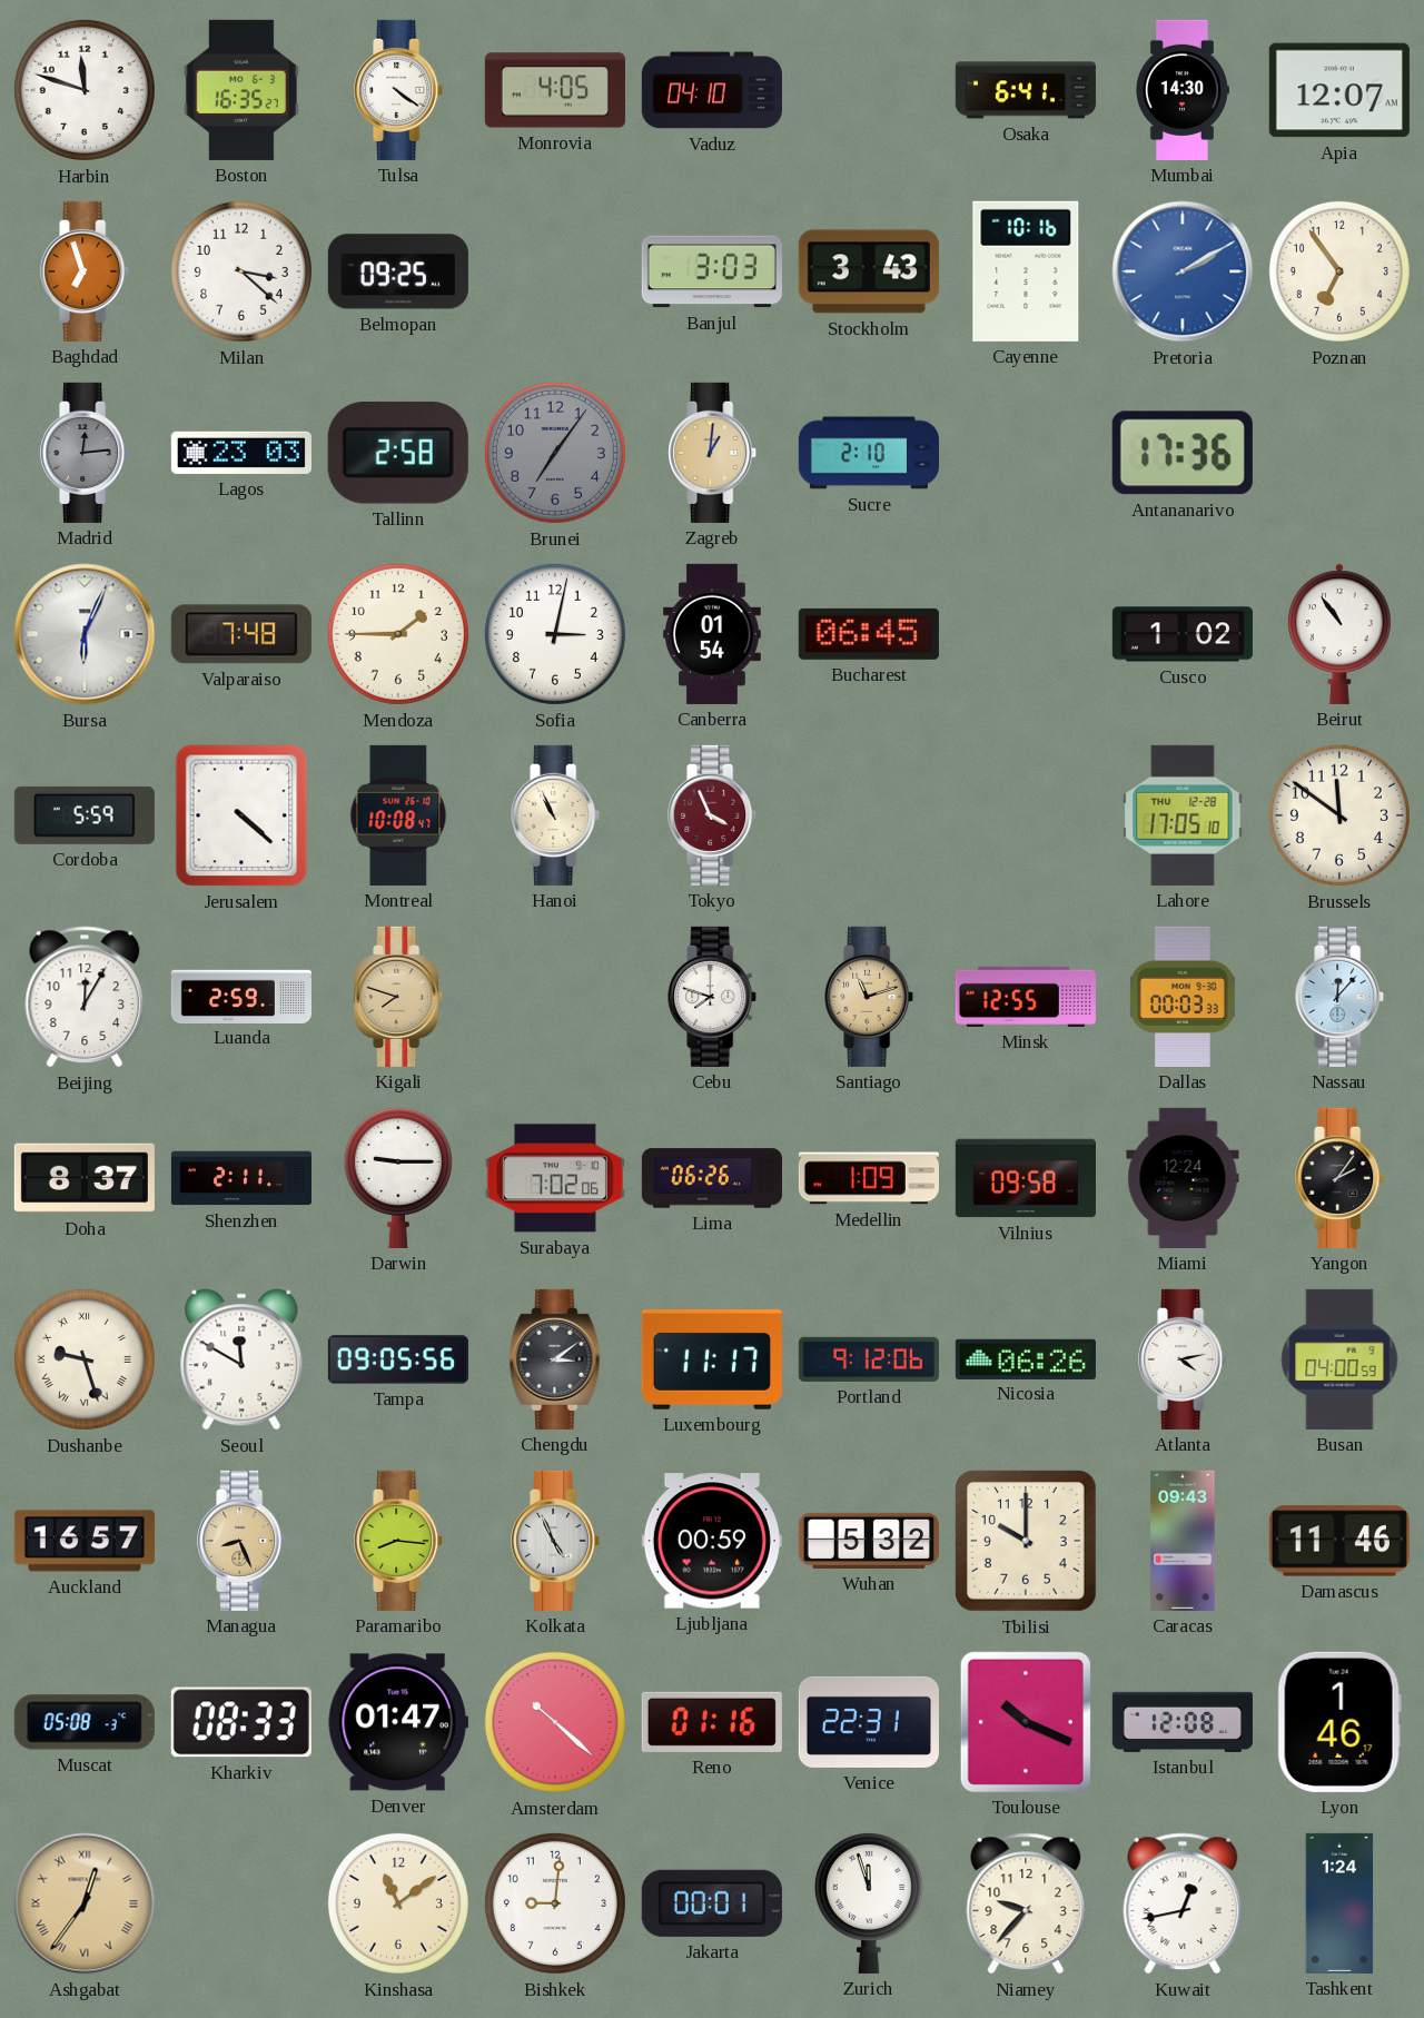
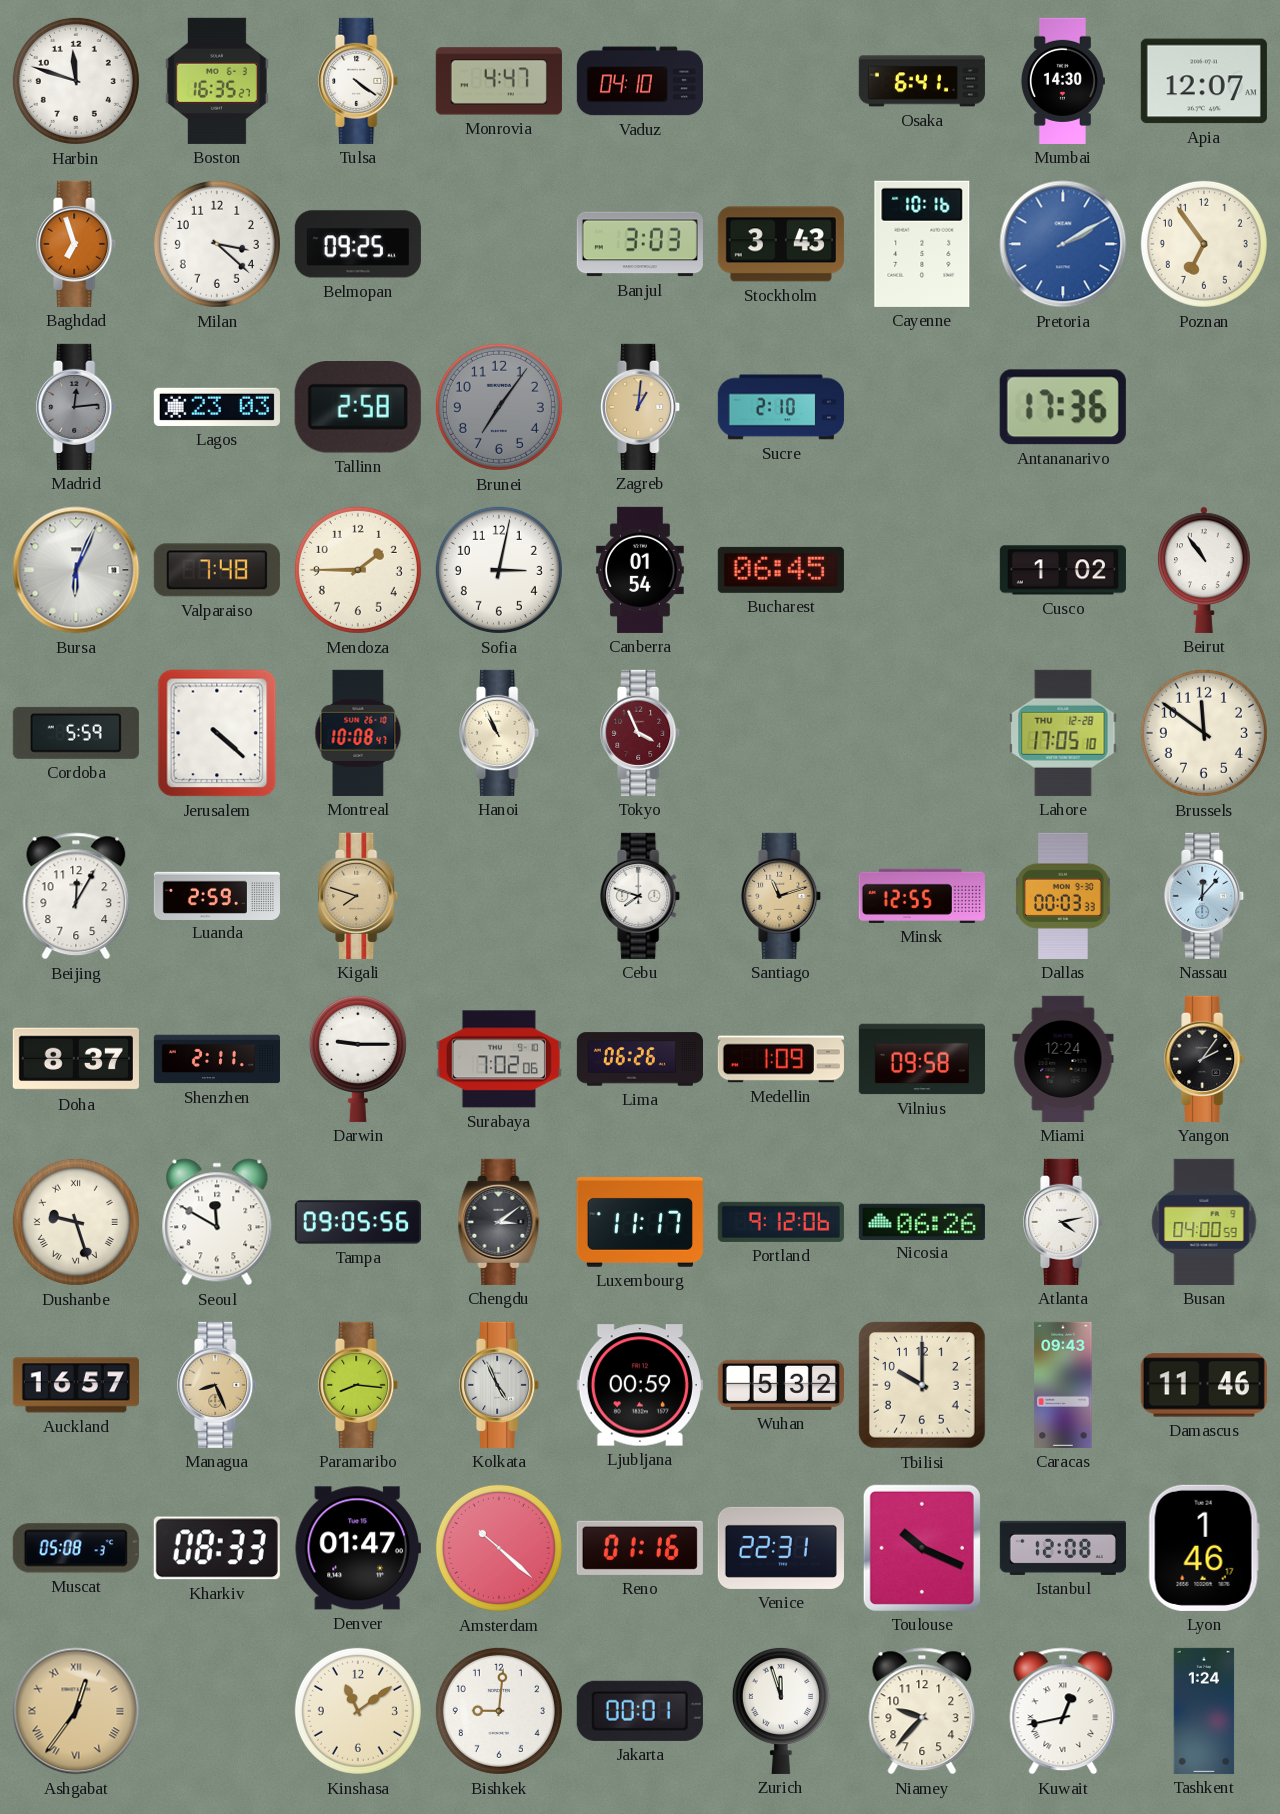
Monrovia: 4:05 -> 4:47
